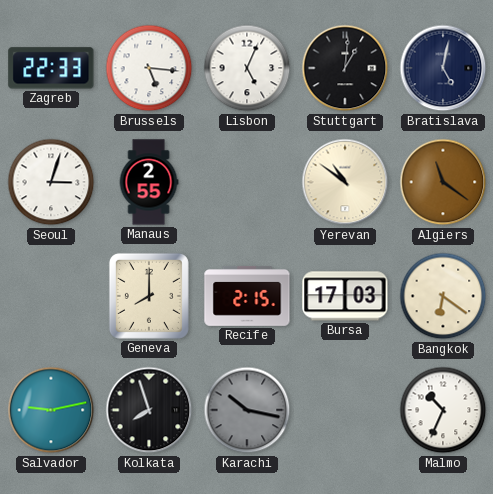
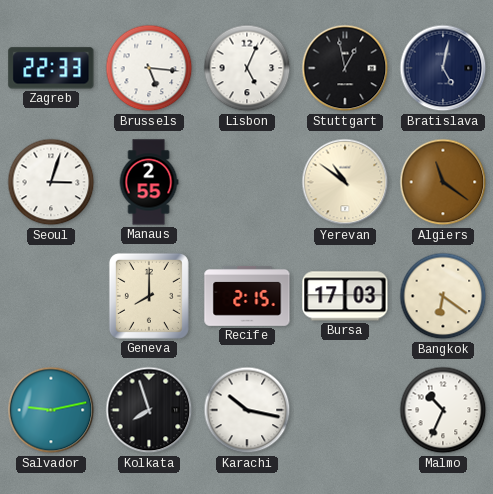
Stuttgart: 1:01 -> 12:58
Karachi dial: grey -> white
